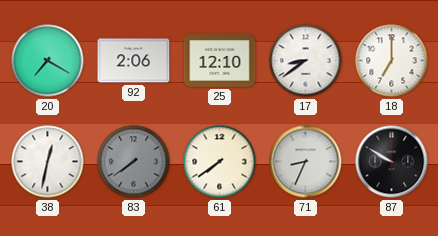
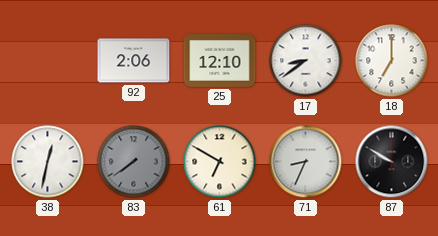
20: 7:20 -> none
61: 7:39 -> 6:50
